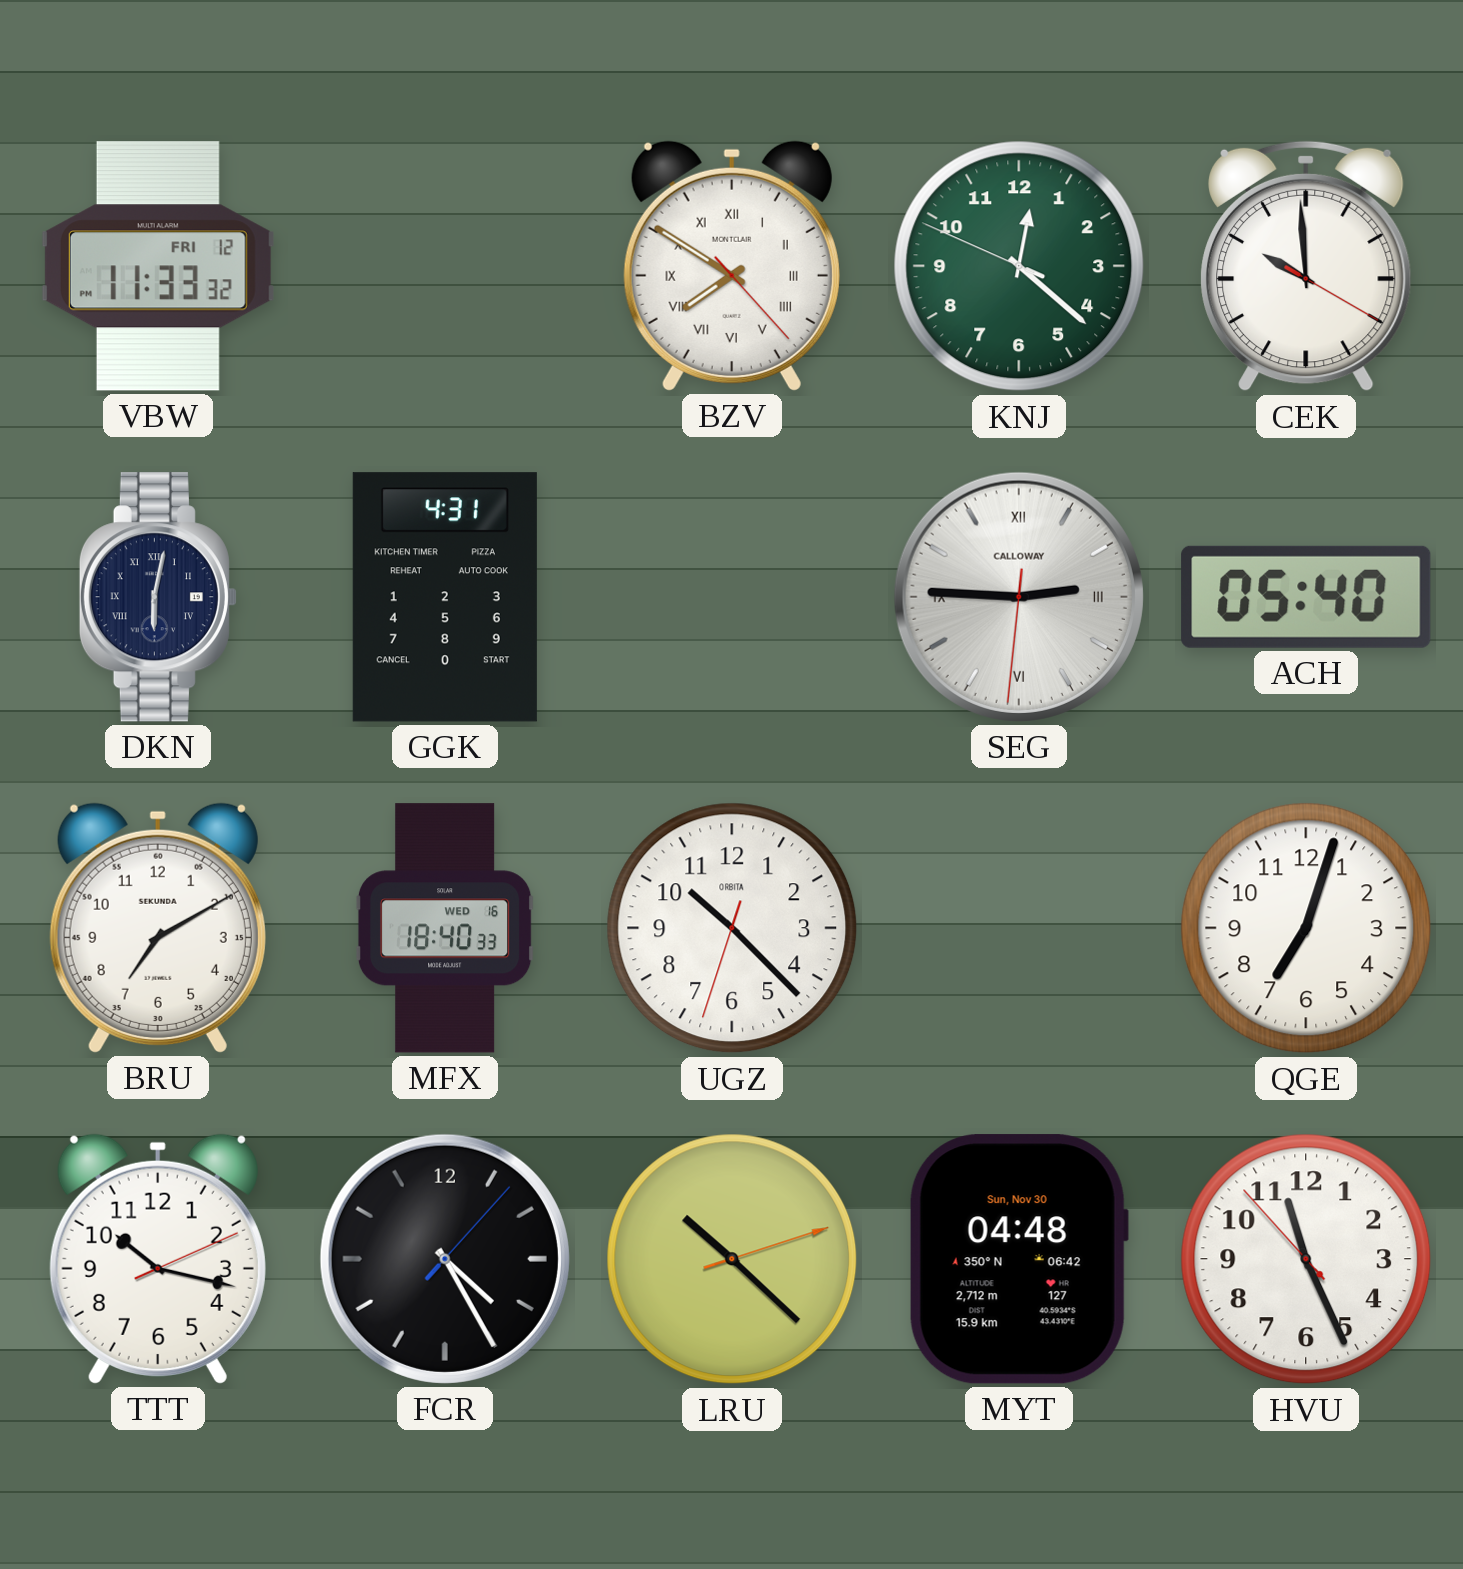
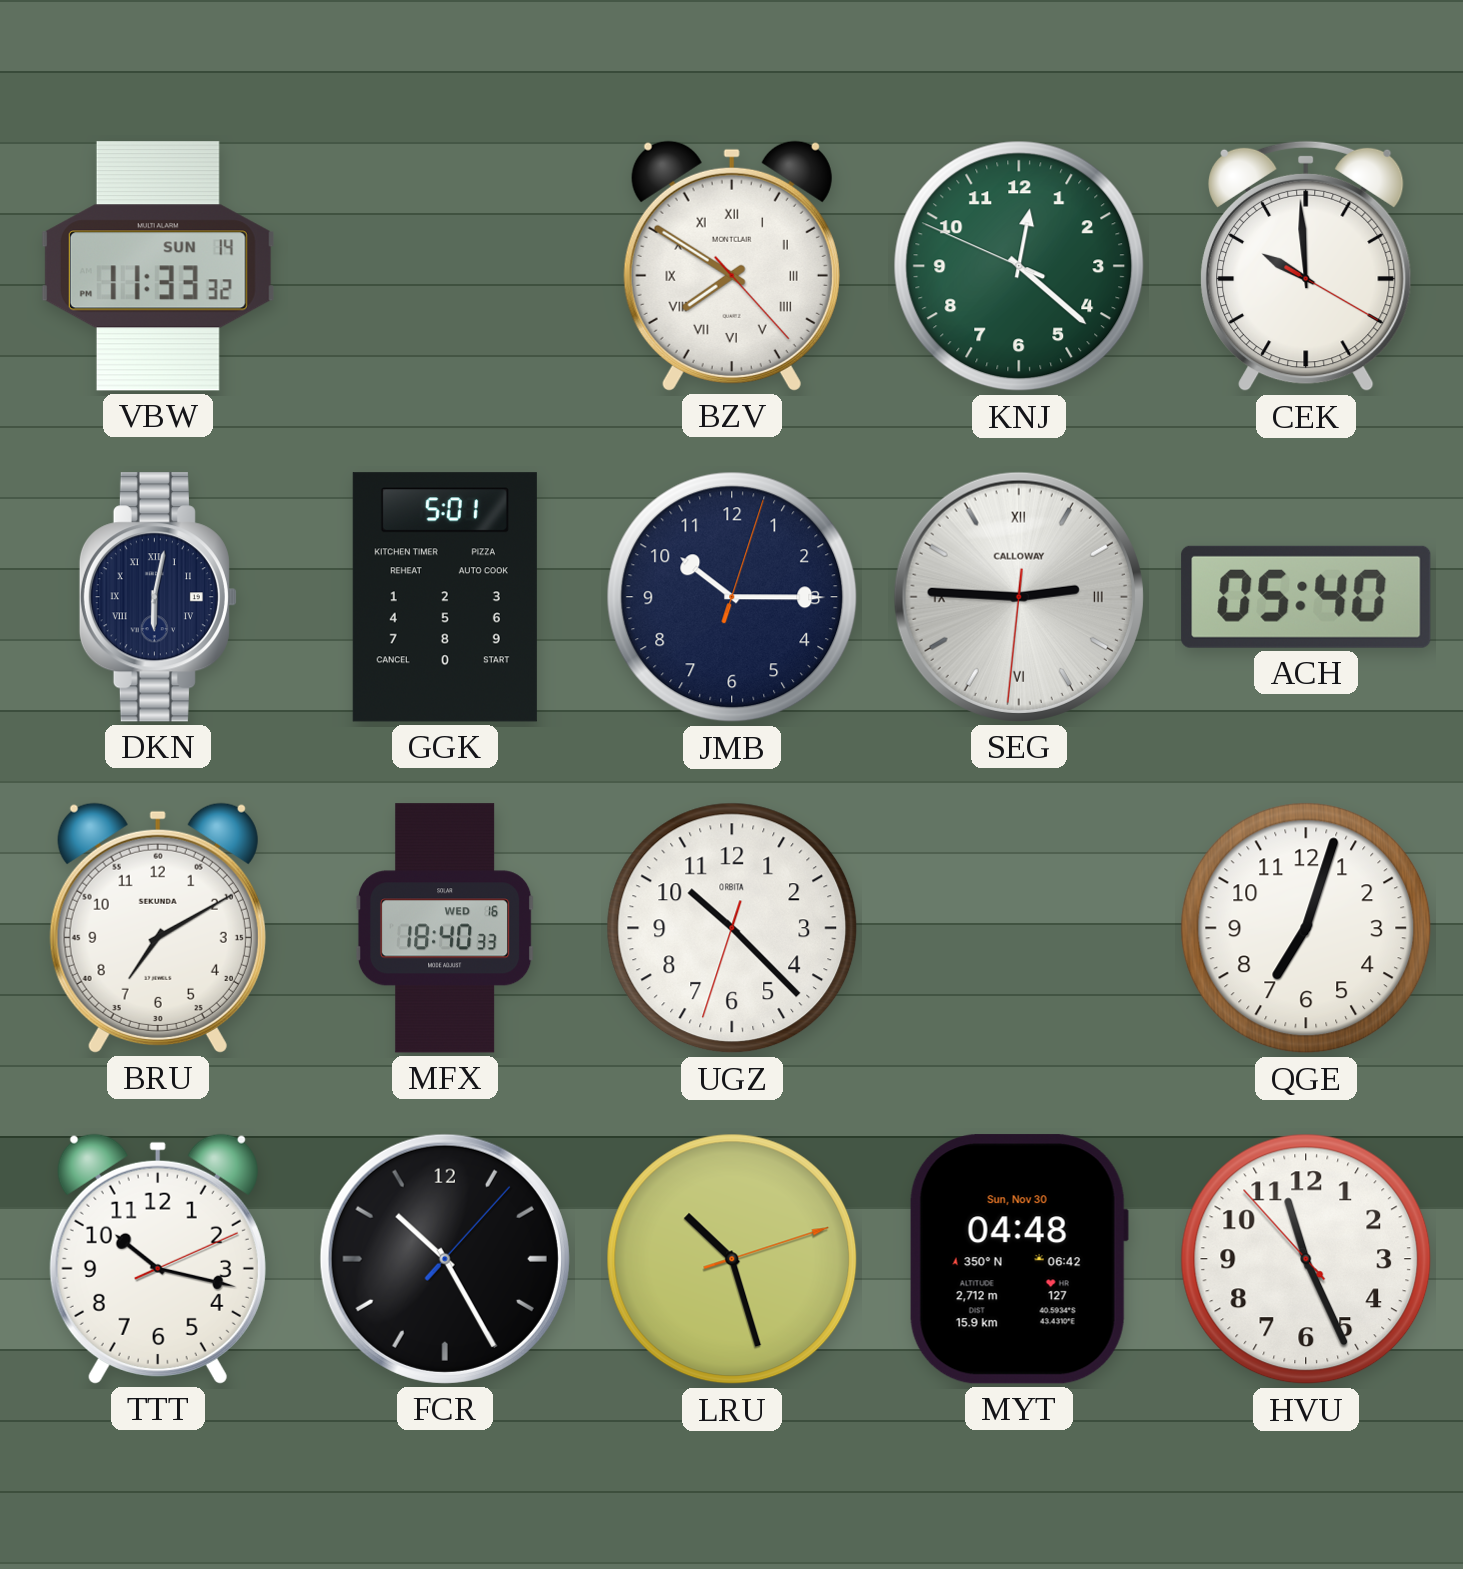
VBW date: FRI 12 -> SUN 14
GGK: 4:31 -> 5:01
JMB: none -> 10:15
FCR: 4:25 -> 10:25
LRU: 10:22 -> 10:27
